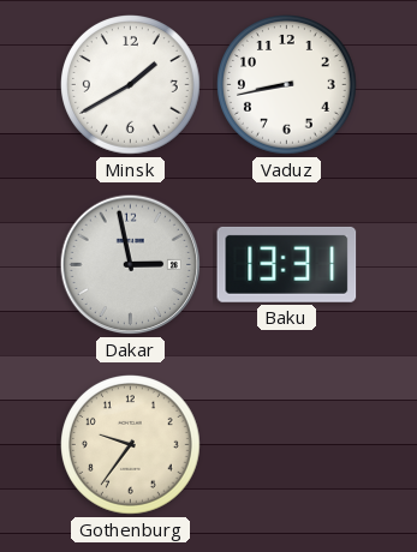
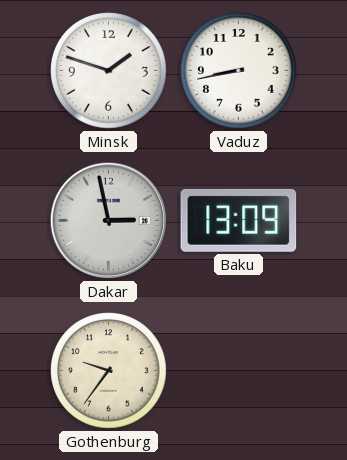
Minsk: 1:40 -> 1:48
Baku: 13:31 -> 13:09
